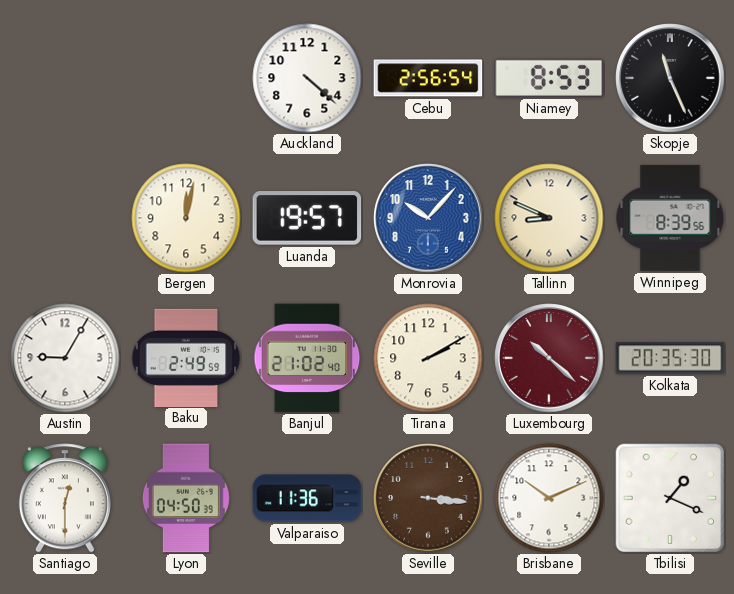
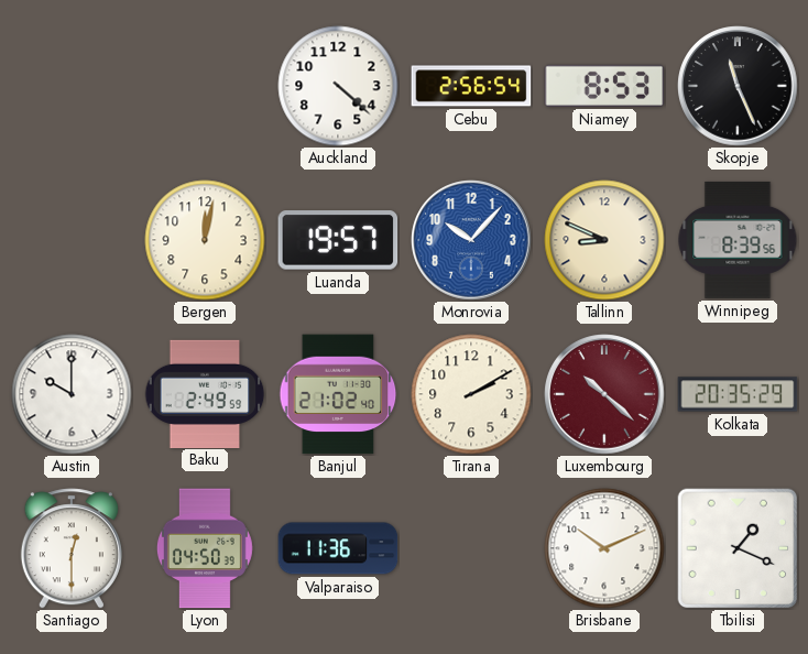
Austin: 9:05 -> 10:00
Kolkata: 20:35:30 -> 20:35:29
Seville: 3:16 -> none
